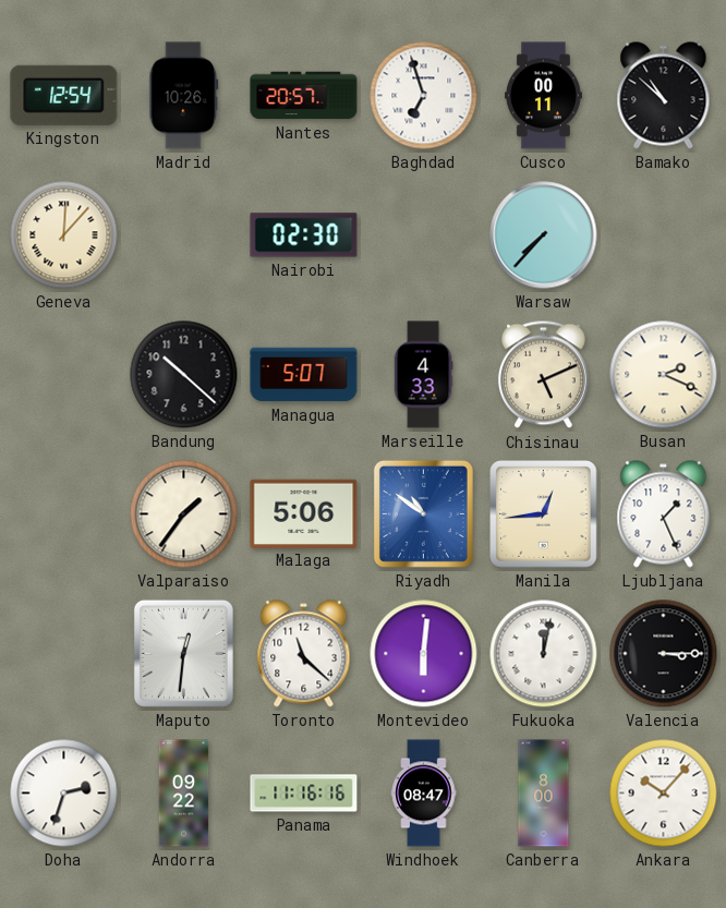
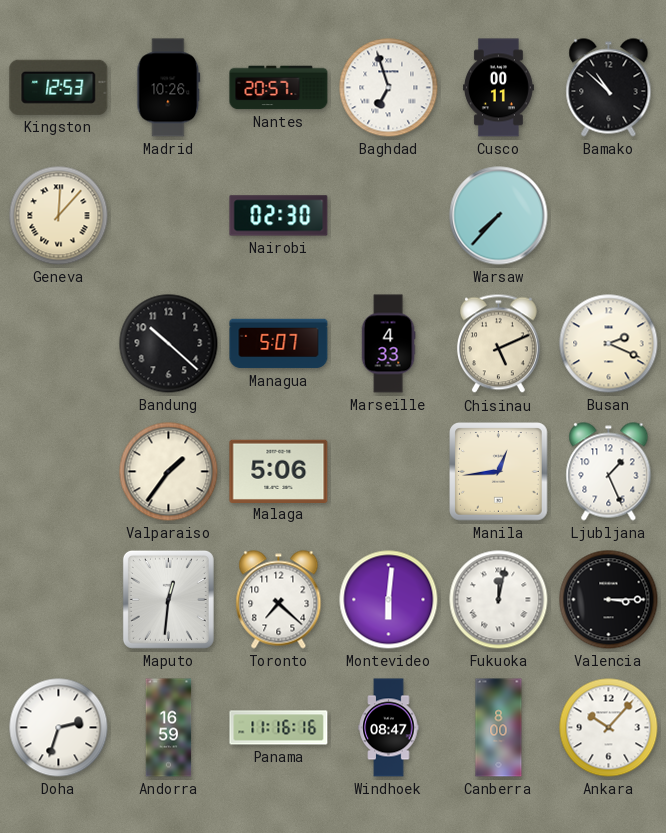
Kingston: 12:54 -> 12:53
Riyadh: 10:51 -> none
Toronto: 11:22 -> 7:22
Andorra: 09:22 -> 16:59
